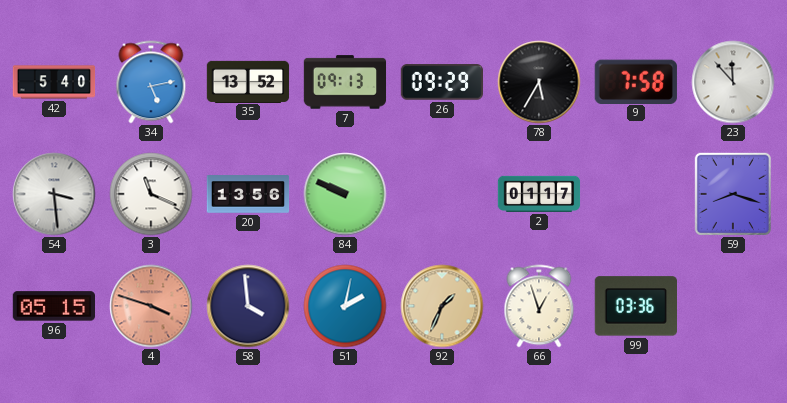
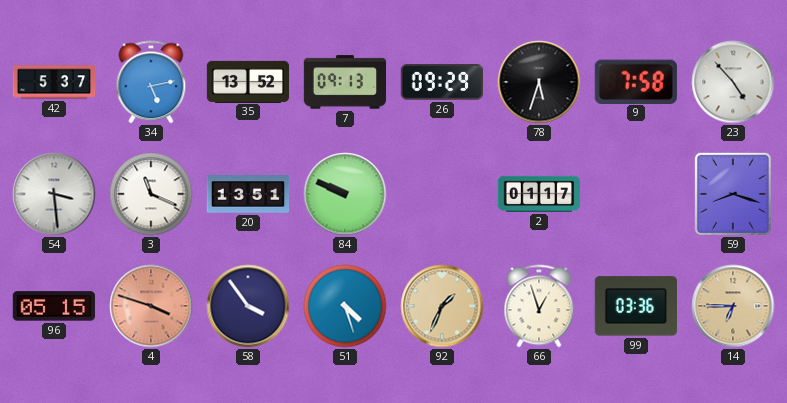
42: 5:40 -> 5:37
78: 5:35 -> 5:33
23: 11:53 -> 4:53
20: 13:56 -> 13:51
58: 3:59 -> 3:54
51: 2:02 -> 4:27
14: none -> 6:45
